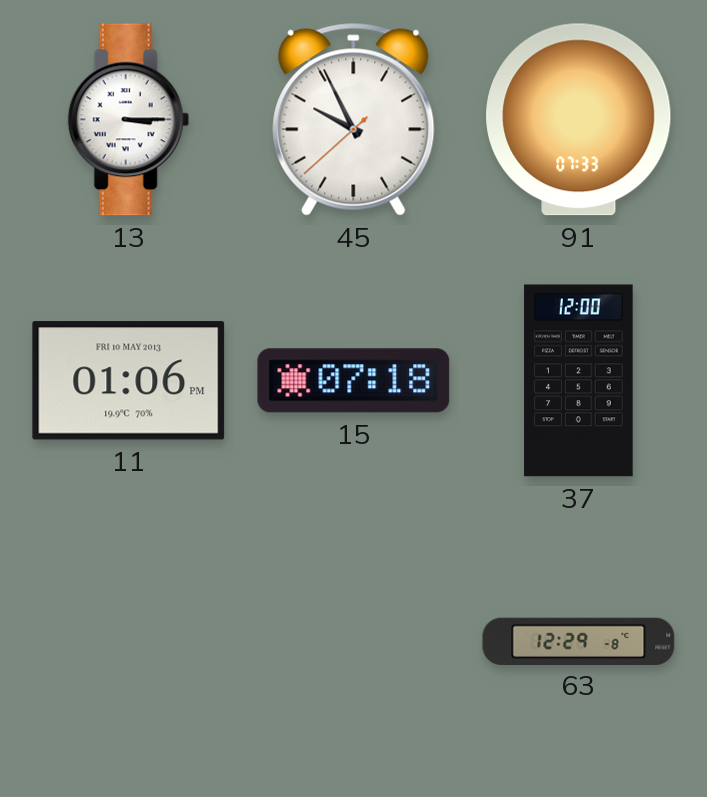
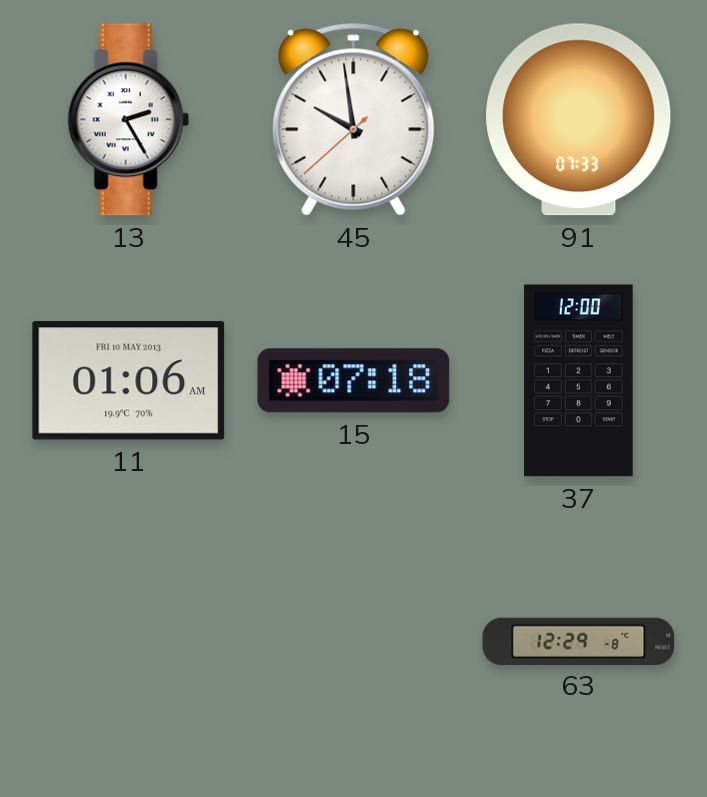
13: 3:15 -> 2:25
45: 9:55 -> 9:58
11: 01:06 PM -> 01:06 AM
